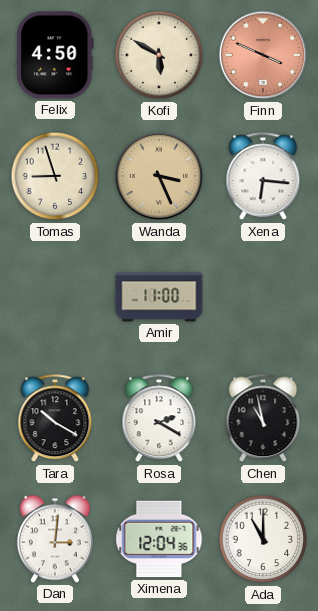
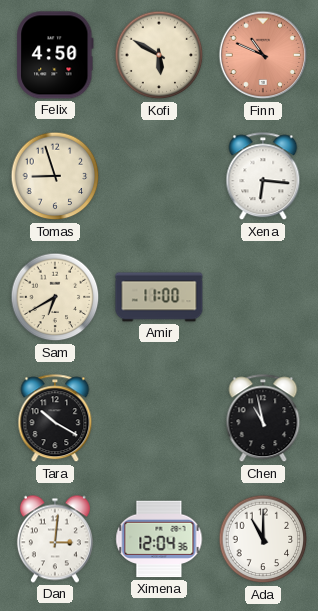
Finn: 3:49 -> 10:49
Wanda: 3:26 -> none
Sam: none -> 6:40
Rosa: 2:20 -> none
